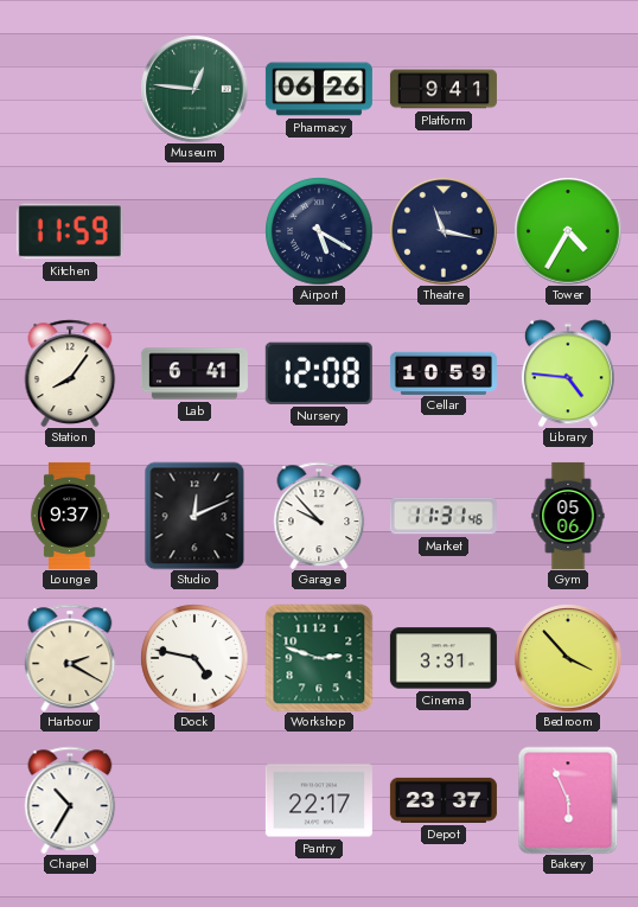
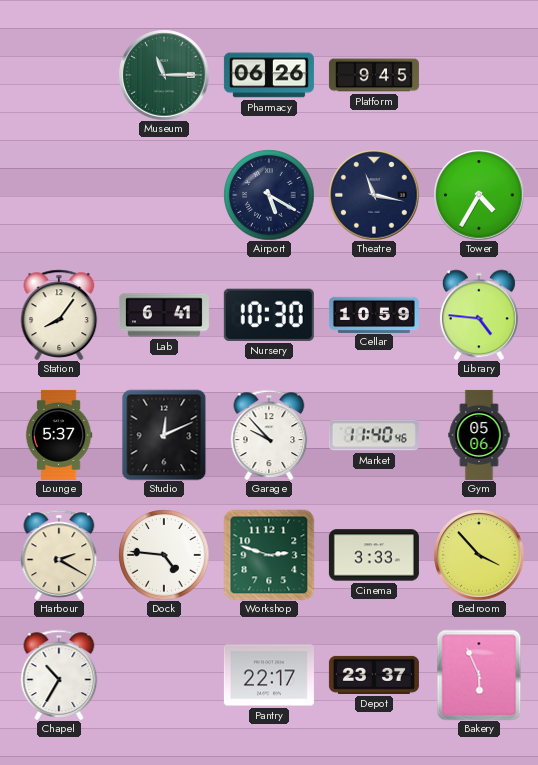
Museum: 12:46 -> 11:15
Platform: 9:41 -> 9:45
Kitchen: 11:59 -> none
Nursery: 12:08 -> 10:30
Lounge: 9:37 -> 5:37
Market: 11:31 -> 11:40
Dock: 4:47 -> 4:46
Cinema: 3:31 -> 3:33
